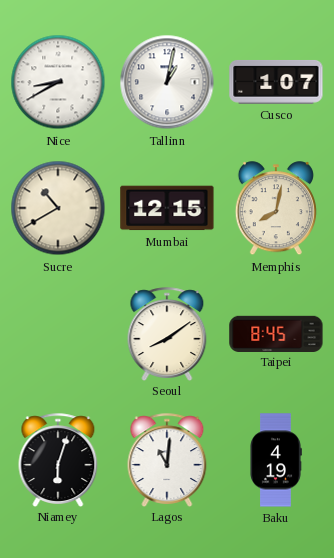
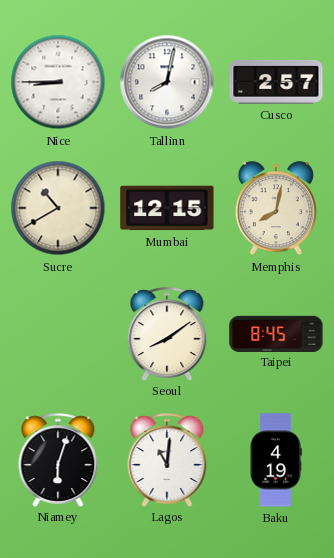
Nice: 8:40 -> 8:45
Tallinn: 1:02 -> 8:02
Cusco: 1:07 -> 2:57
